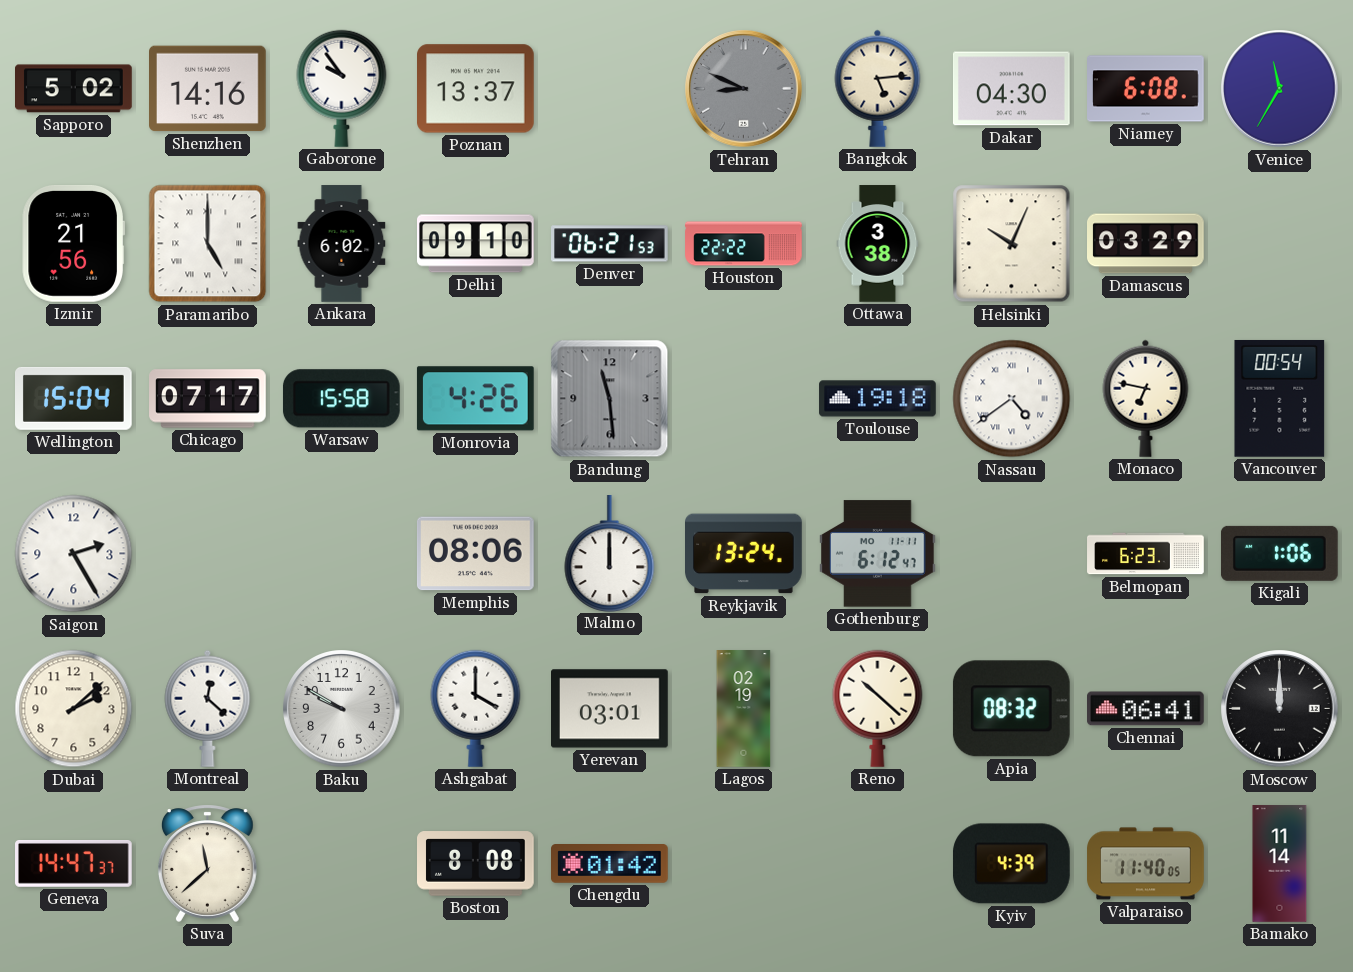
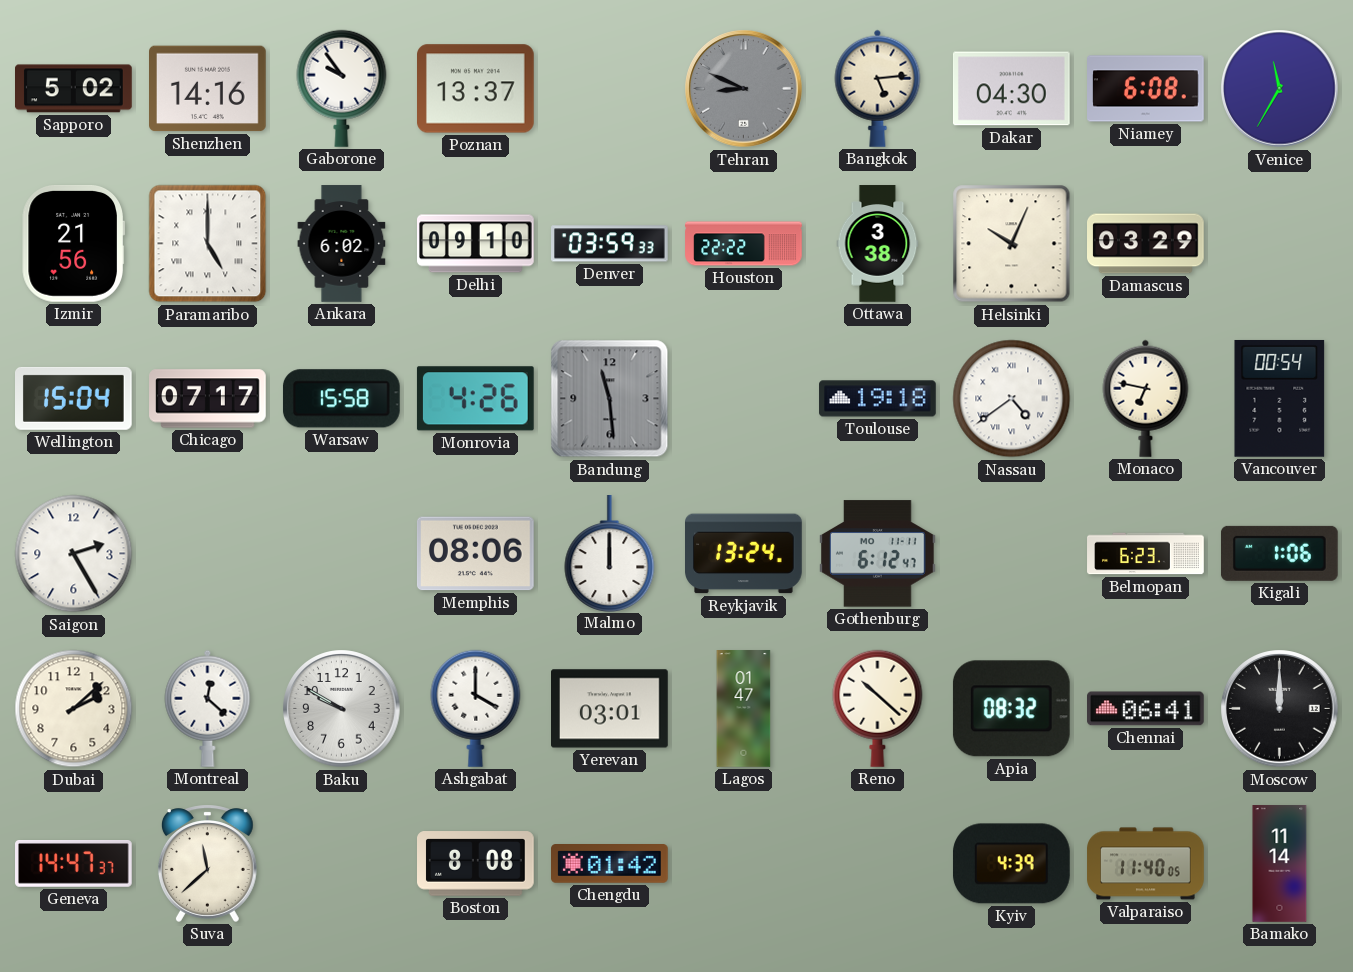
Denver: 06:21 -> 03:59
Lagos: 02:19 -> 01:47
